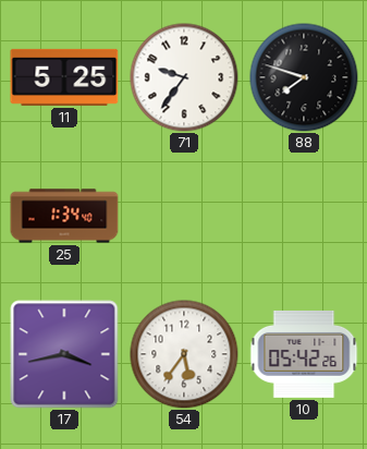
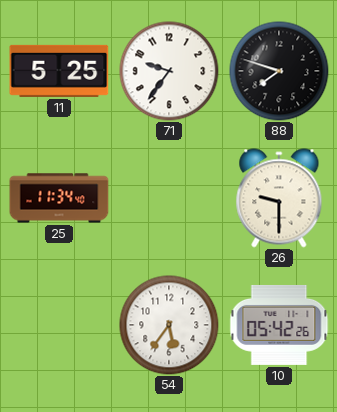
25: 1:34 -> 11:34
26: none -> 9:30
17: 3:43 -> none
